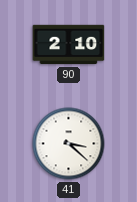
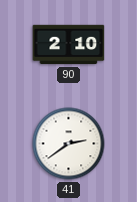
41: 3:22 -> 2:39
